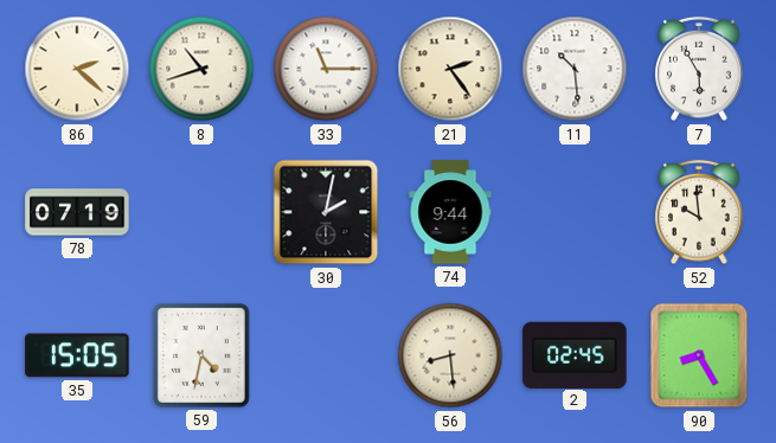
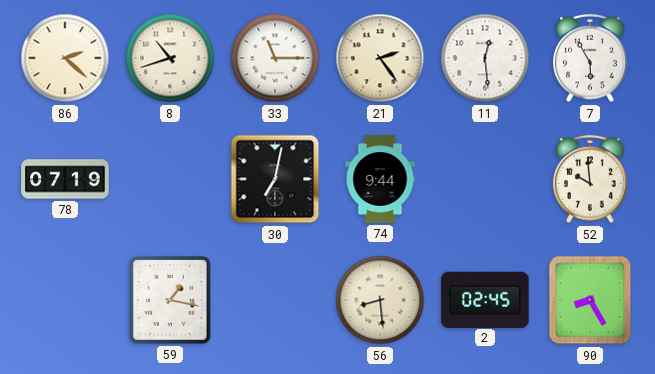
11: 10:29 -> 12:29
30: 2:02 -> 7:02
35: 15:05 -> none
59: 4:32 -> 1:17
